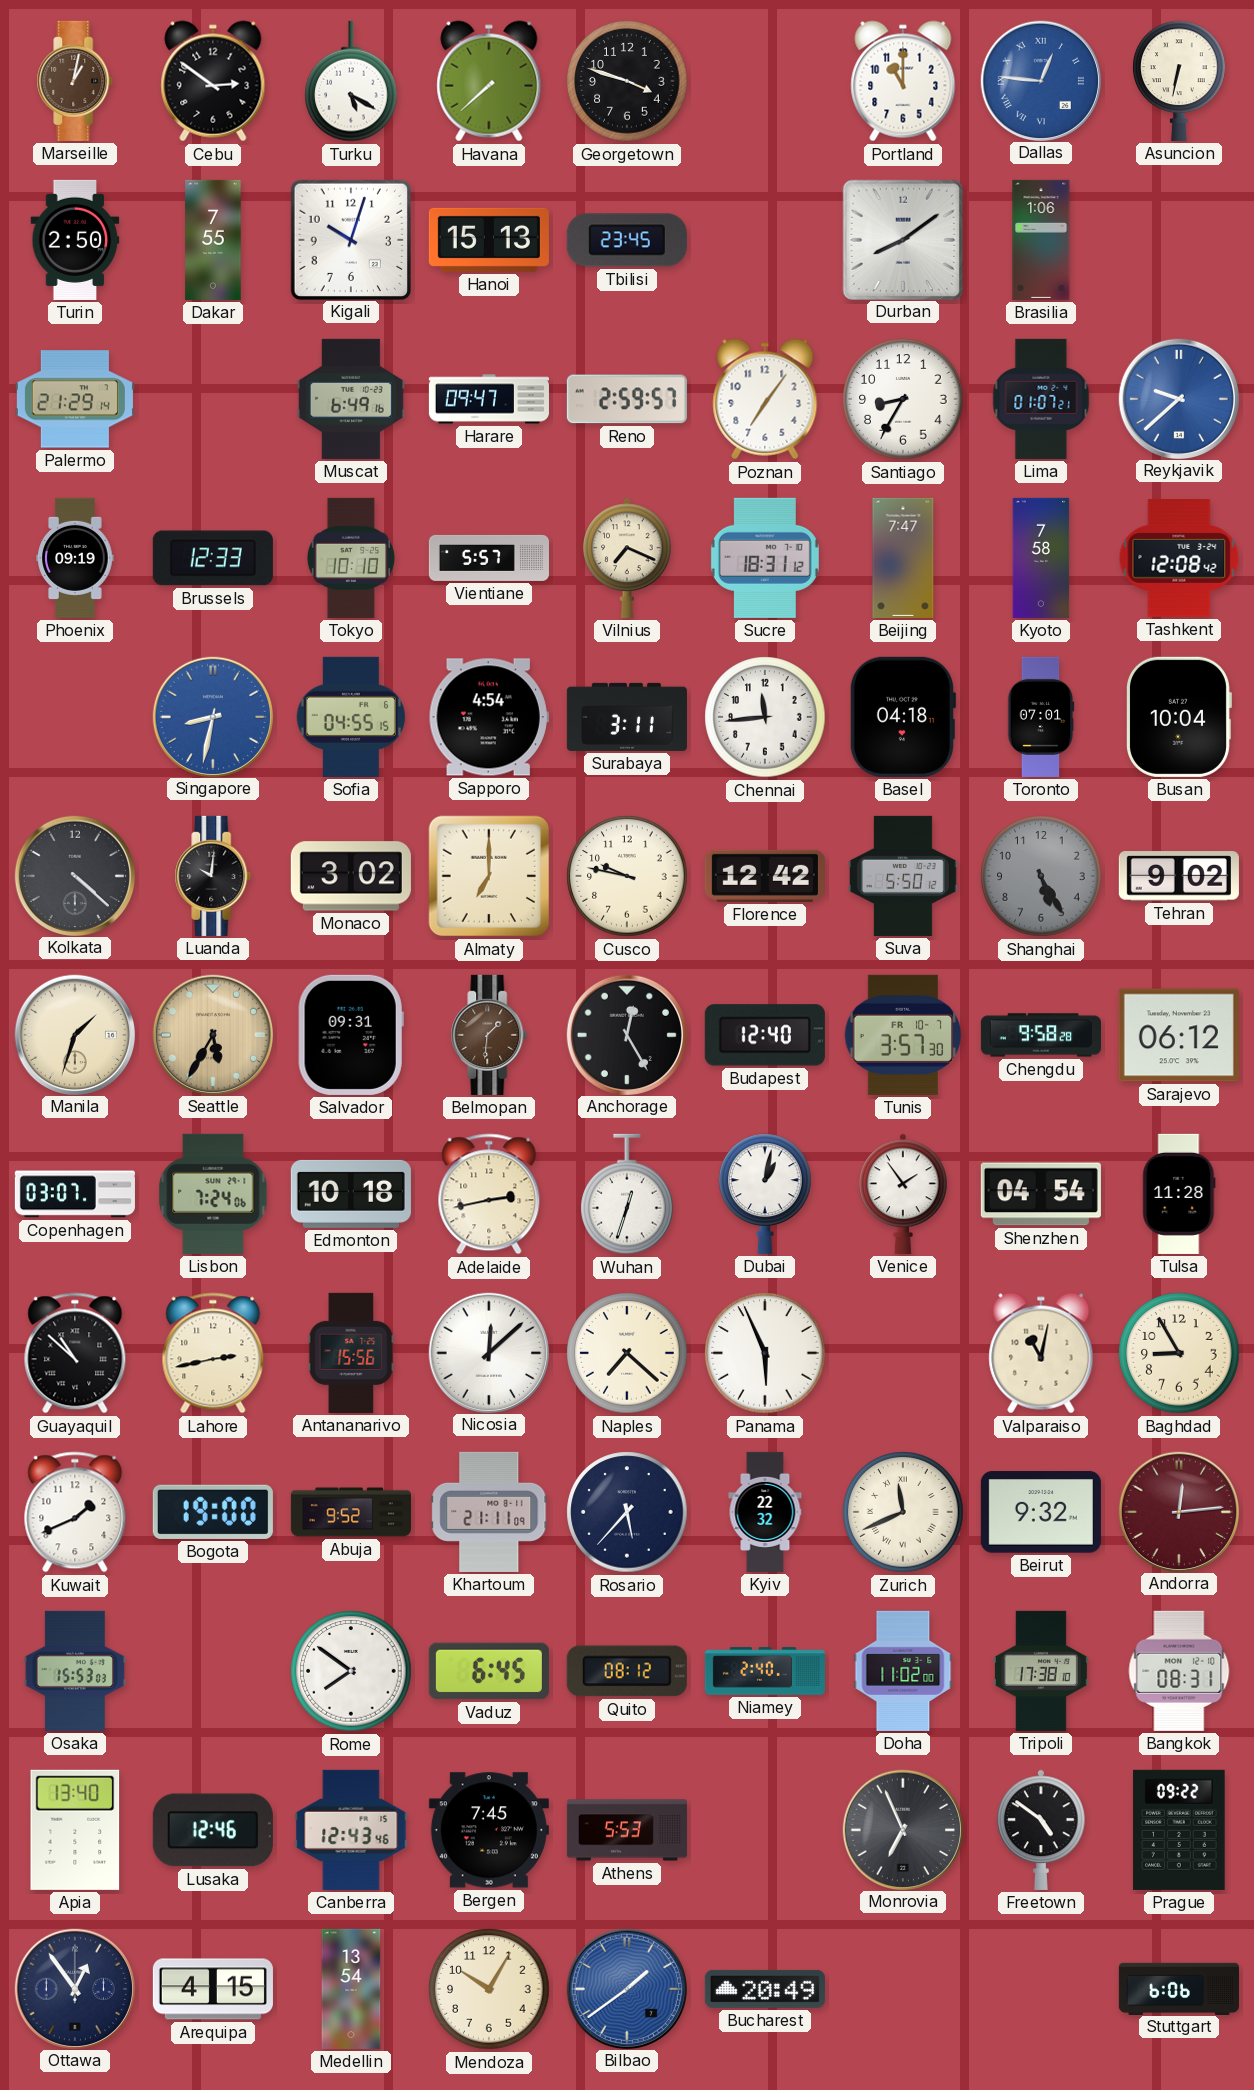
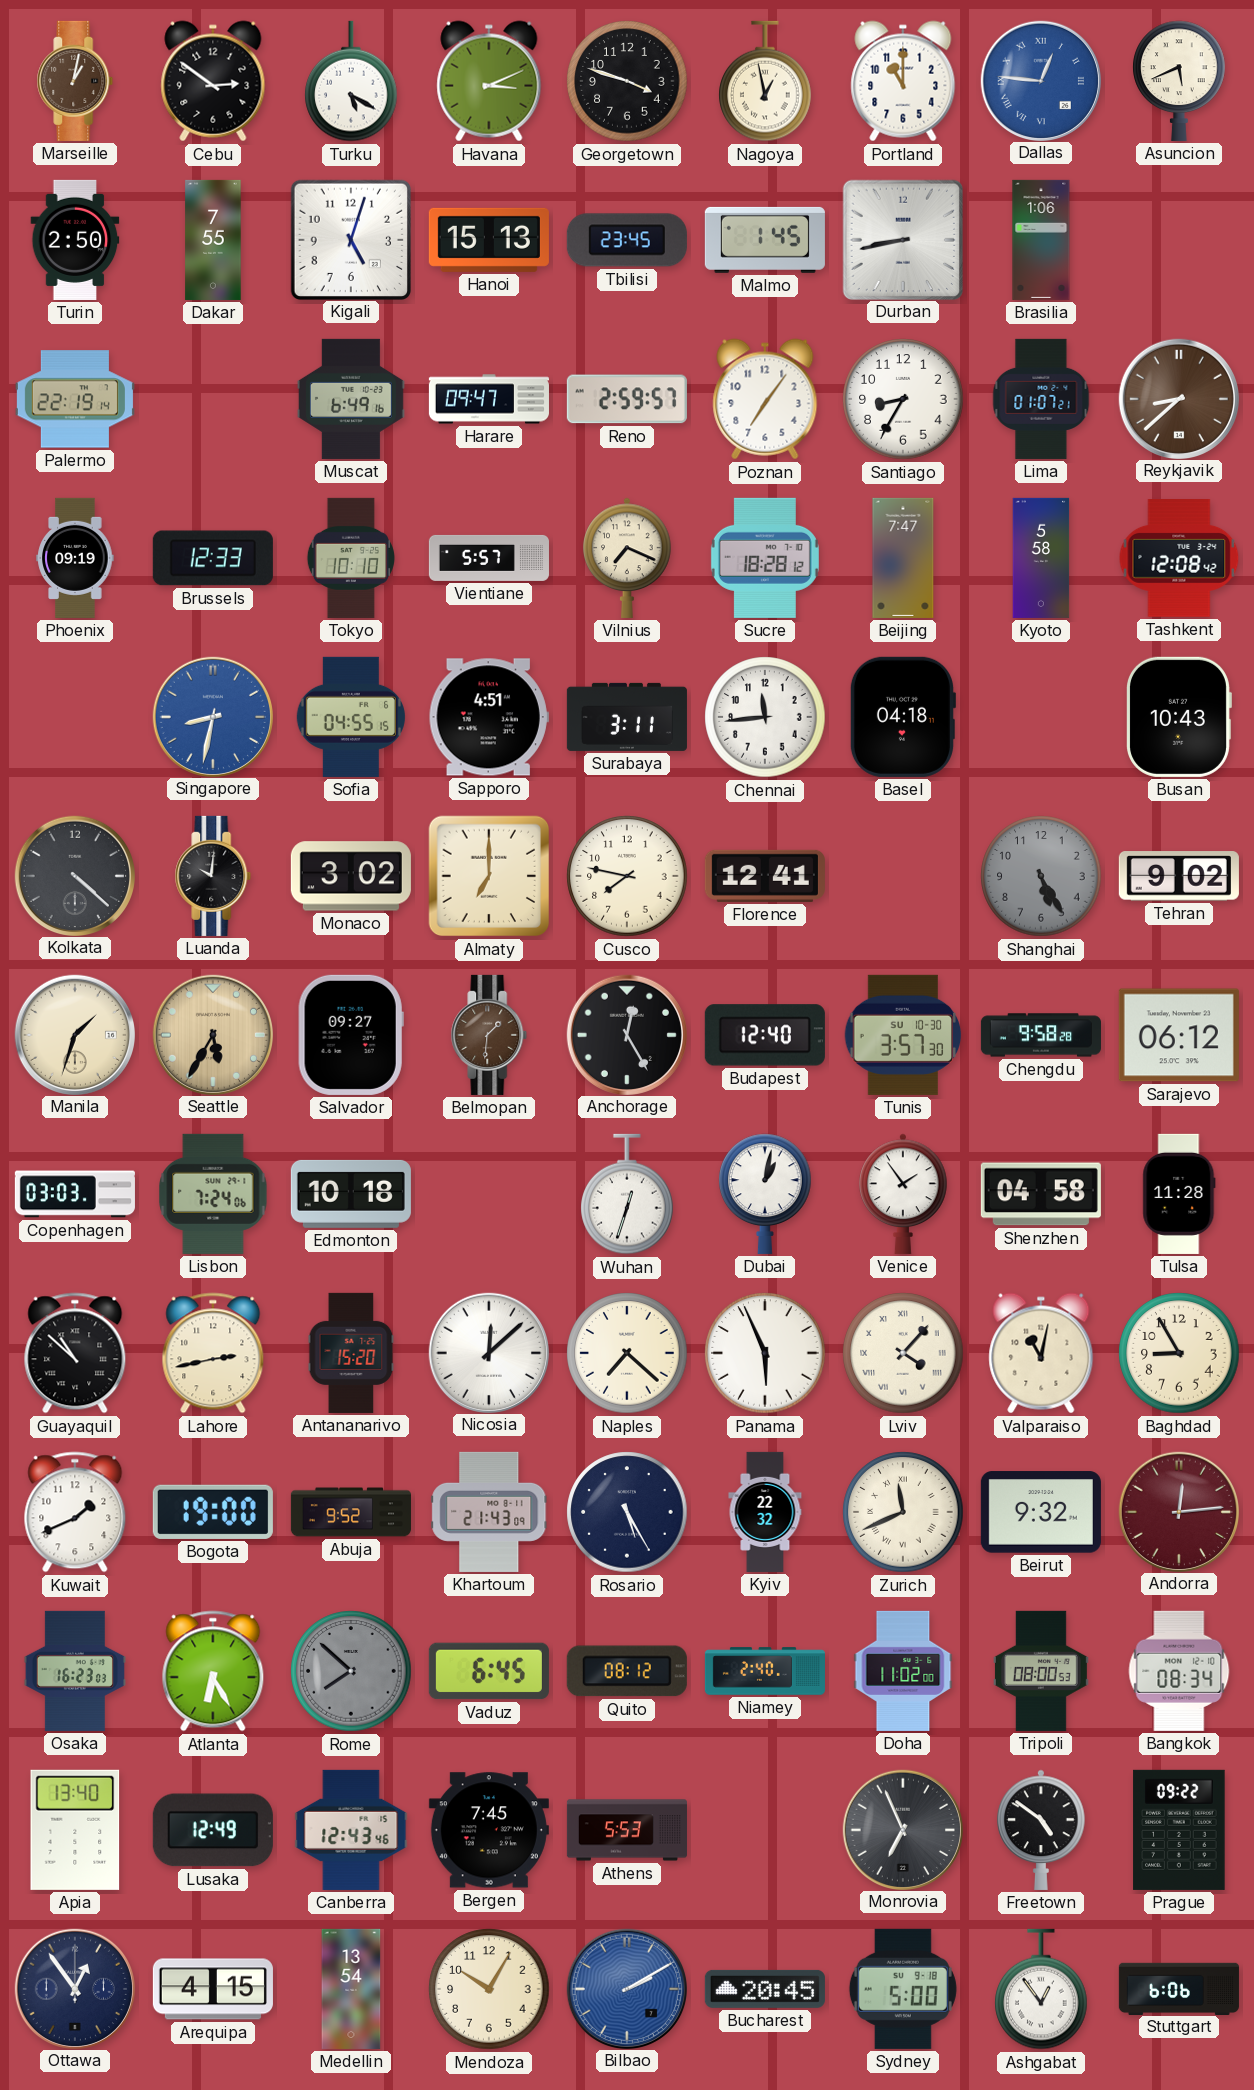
Havana: 7:38 -> 3:11
Nagoya: none -> 12:58
Asuncion: 6:32 -> 5:41
Kigali: 10:03 -> 5:03
Malmo: none -> 1:45
Durban: 8:09 -> 8:43
Palermo: 21:29 -> 22:19
Reykjavik: 9:38 -> 8:38
Reykjavik dial: blue -> brown
Sucre: 18:31 -> 18:28
Kyoto: 7:58 -> 5:58
Sapporo: 4:54 -> 4:51
Toronto: 07:01 -> none
Busan: 10:04 -> 10:43
Cusco: 9:47 -> 7:47
Florence: 12:42 -> 12:41
Suva: 5:50 -> none
Salvador: 09:31 -> 09:27
Tunis date: FR 10-7 -> SU 10-30
Copenhagen: 03:07 -> 03:03
Adelaide: 2:43 -> none
Shenzhen: 04:54 -> 04:58
Antananarivo: 15:56 -> 15:20
Lviv: none -> 4:07
Khartoum: 21:11 -> 21:43
Rosario: 5:37 -> 5:25
Osaka: 15:53 -> 16:23
Atlanta: none -> 6:25
Rome: 7:51 -> 7:52
Rome dial: white -> grey
Tripoli: 17:38 -> 08:00
Bangkok: 08:31 -> 08:34
Lusaka: 12:46 -> 12:49
Bilbao: 1:39 -> 2:10
Bucharest: 20:49 -> 20:45
Sydney: none -> 5:00
Ashgabat: none -> 12:54
